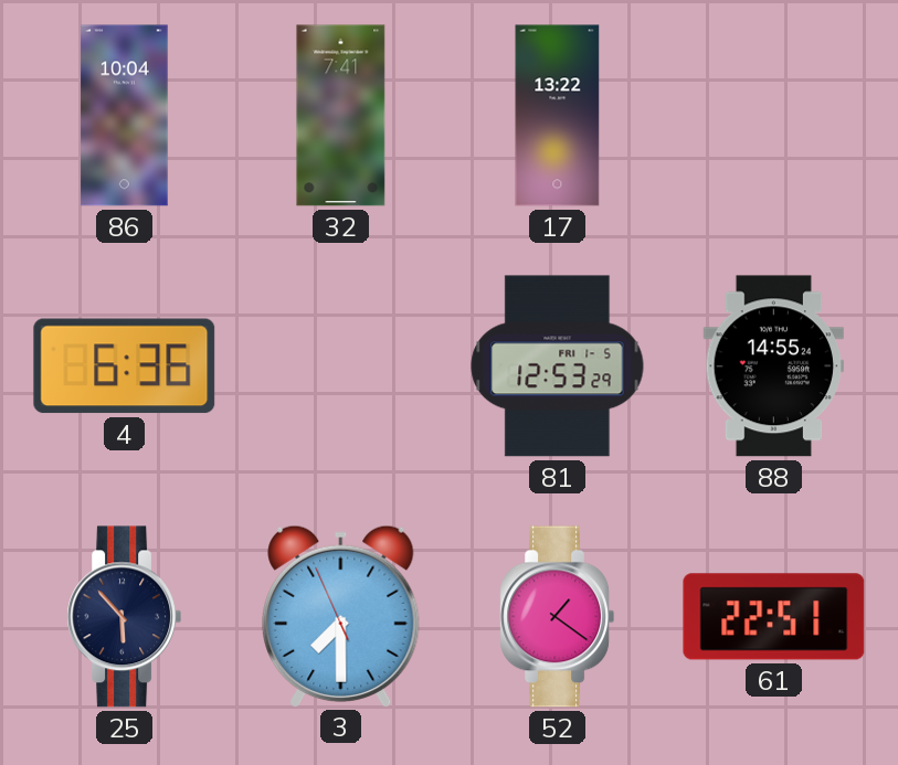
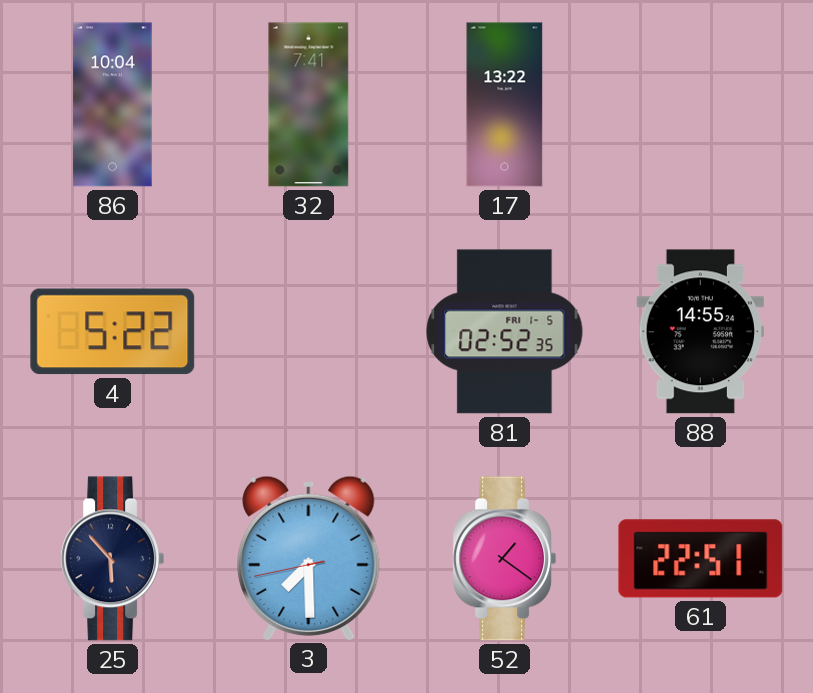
4: 6:36 -> 5:22
81: 12:53 -> 02:52
3: 7:29:56 -> 7:29:43
